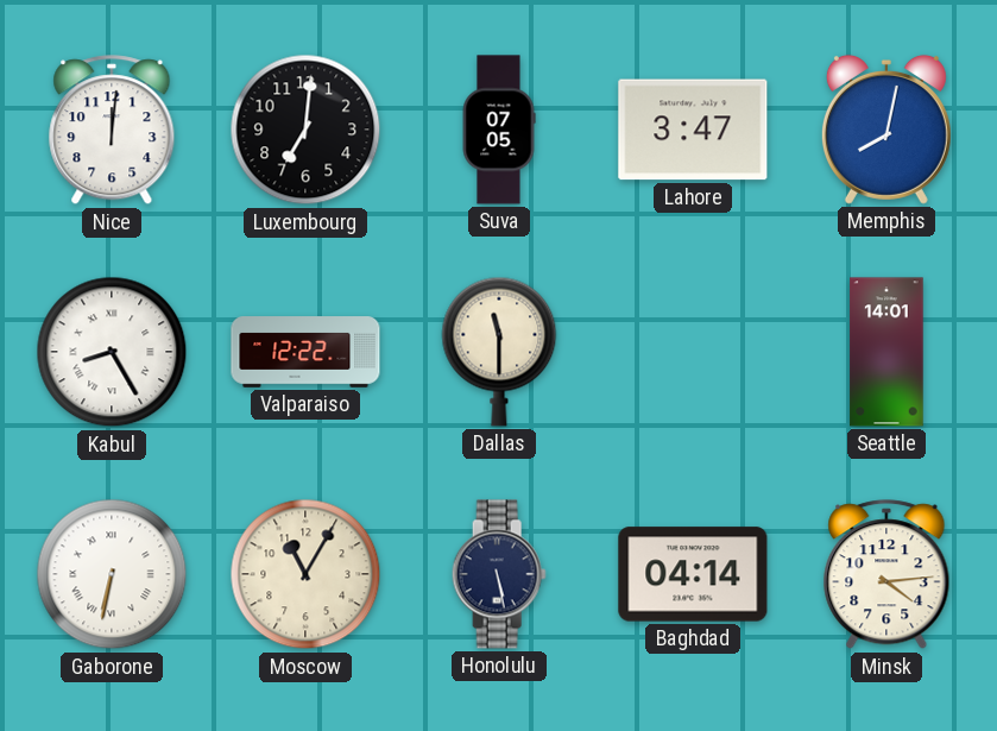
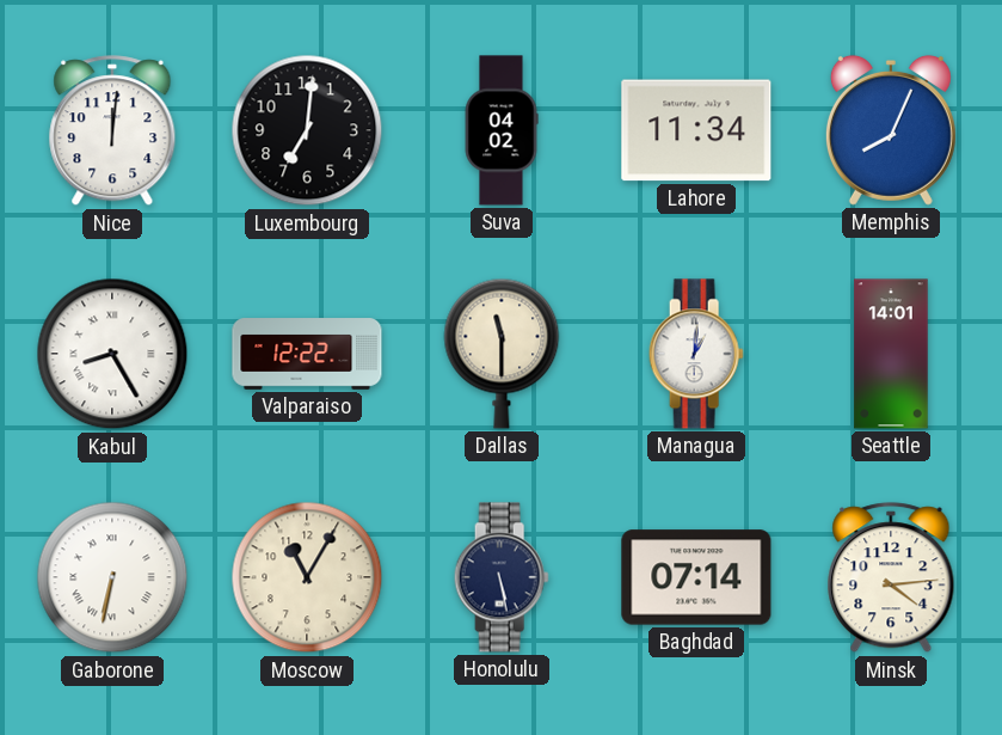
Suva: 07:05 -> 04:02
Lahore: 3:47 -> 11:34
Memphis: 8:02 -> 8:04
Managua: none -> 1:01
Baghdad: 04:14 -> 07:14
